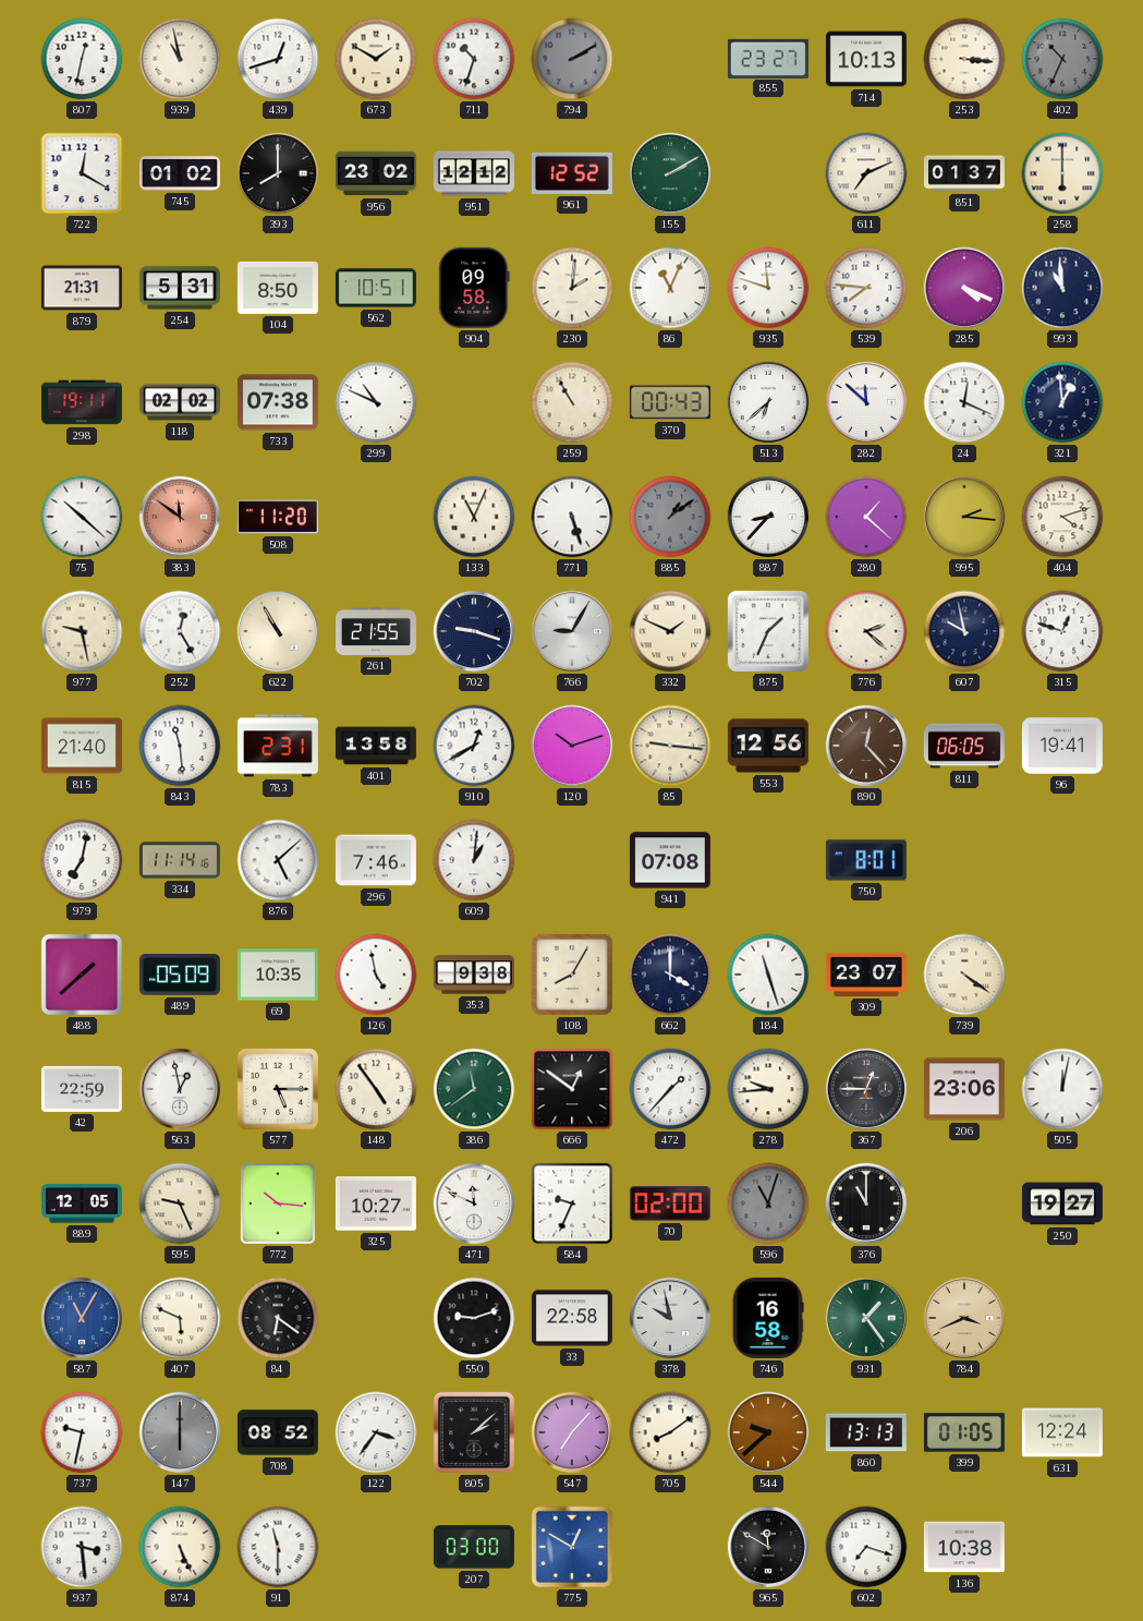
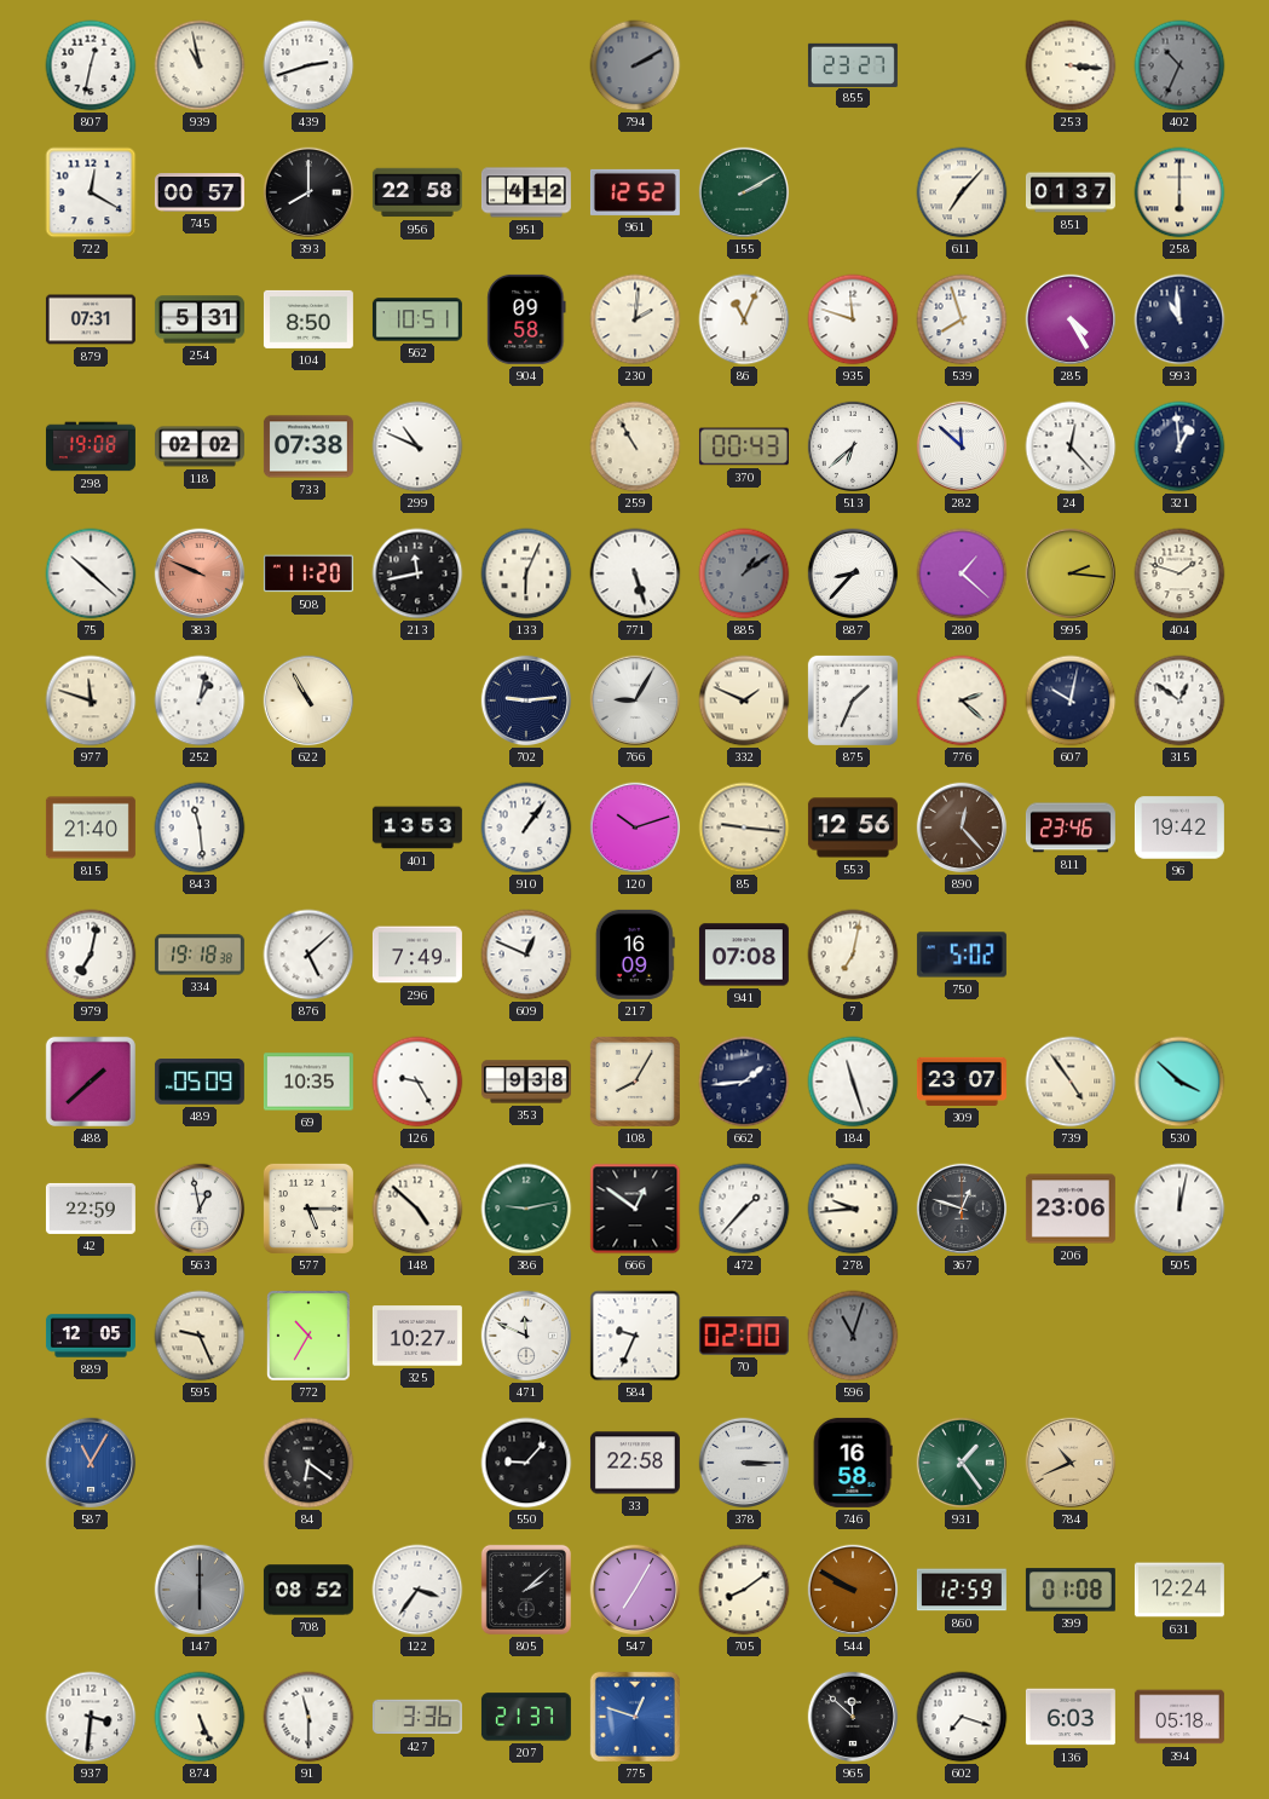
439: 12:42 -> 2:42
673: 1:50 -> none
711: 10:33 -> none
714: 10:13 -> none
745: 01:02 -> 00:57
956: 23:02 -> 22:58
951: 12:12 -> 4:12
611: 7:11 -> 7:07
879: 21:31 -> 07:31
539: 7:46 -> 7:57
285: 4:19 -> 4:25
298: 19:11 -> 19:08
24: 12:19 -> 12:23
383: 11:51 -> 9:49
213: none -> 11:43
133: 11:04 -> 6:04
404: 4:12 -> 1:48
977: 9:28 -> 11:48
252: 12:25 -> 1:02
261: 21:55 -> none
702: 9:18 -> 9:14
607: 9:58 -> 10:02
315: 12:48 -> 12:51
783: 2:31 -> none
401: 13:58 -> 13:53
910: 12:40 -> 1:06
811: 06:05 -> 23:46
96: 19:41 -> 19:42
334: 11:14 -> 19:18
296: 7:46 -> 7:49
609: 1:01 -> 12:49
217: none -> 16:09
7: none -> 7:02
750: 8:01 -> 5:02
126: 4:58 -> 9:25
662: 4:00 -> 1:44
739: 4:21 -> 4:54
530: none -> 3:52
148: 4:54 -> 4:52
386: 11:39 -> 9:13
367: 12:45 -> 12:48
772: 10:16 -> 10:35
376: 11:00 -> none
250: 19:27 -> none
407: 5:49 -> none
550: 9:12 -> 9:07
378: 9:58 -> 3:15
784: 3:41 -> 10:41
737: 9:32 -> none
547: 7:07 -> 7:05
544: 9:38 -> 9:50
860: 13:13 -> 12:59
399: 01:05 -> 01:08
937: 3:29 -> 3:31
427: none -> 3:36
207: 03:00 -> 21:37
775: 12:50 -> 12:48
965: 11:50 -> 11:52
136: 10:38 -> 6:03
394: none -> 05:18
